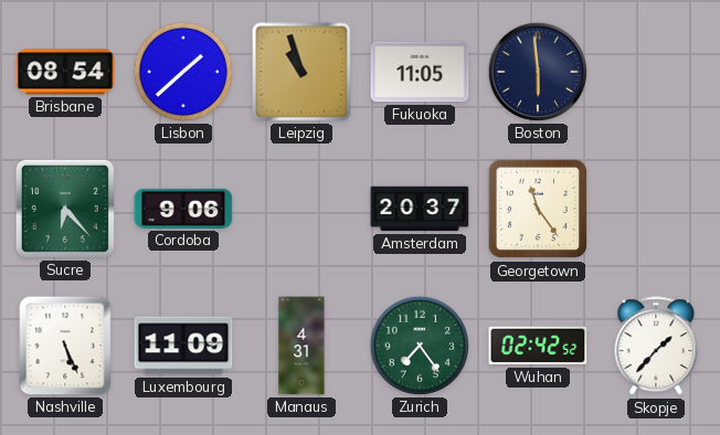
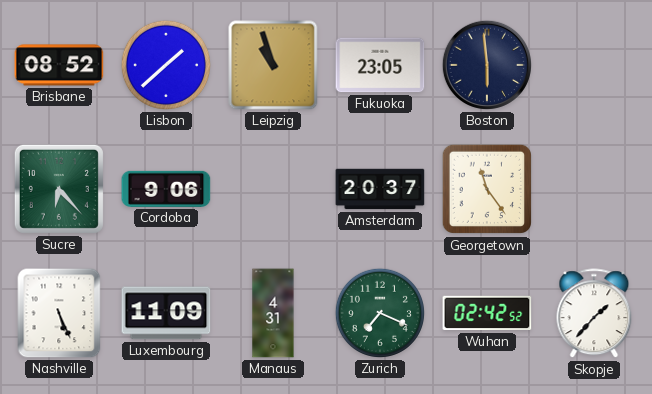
Brisbane: 08:54 -> 08:52
Fukuoka: 11:05 -> 23:05
Zurich: 7:24 -> 7:19
